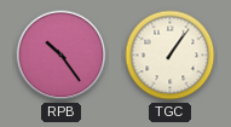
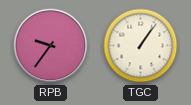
RPB: 10:24 -> 9:36
